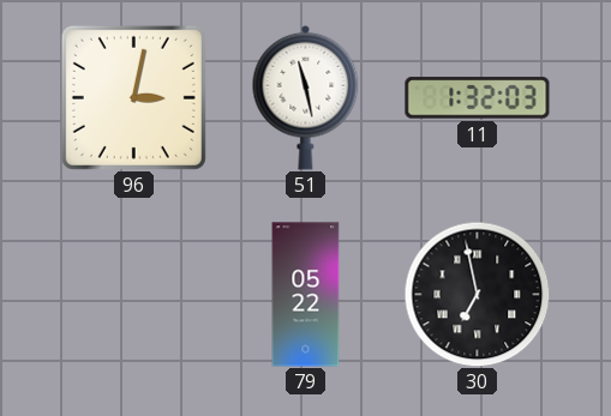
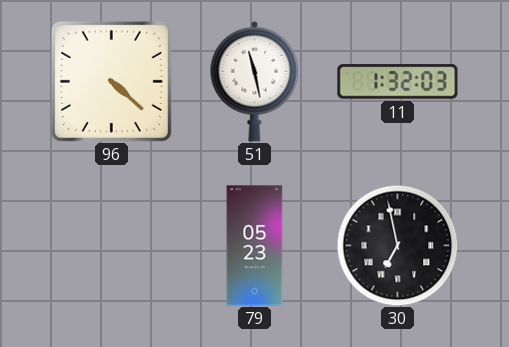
96: 3:02 -> 4:22
79: 05:22 -> 05:23
